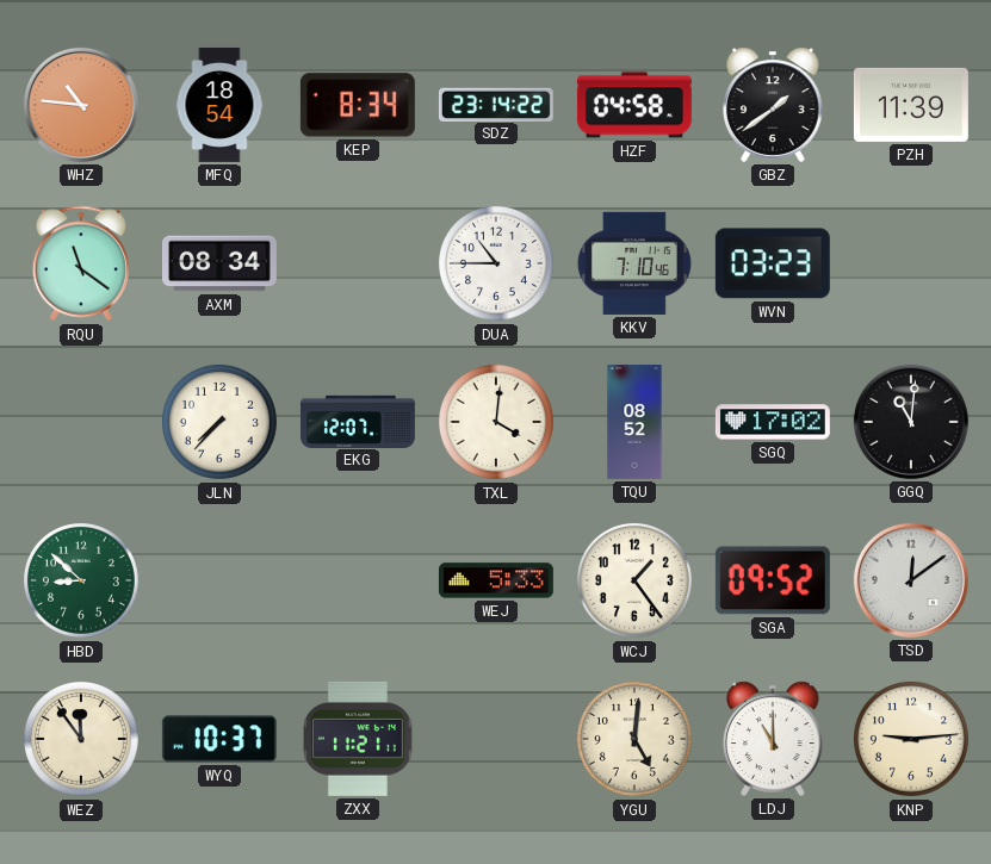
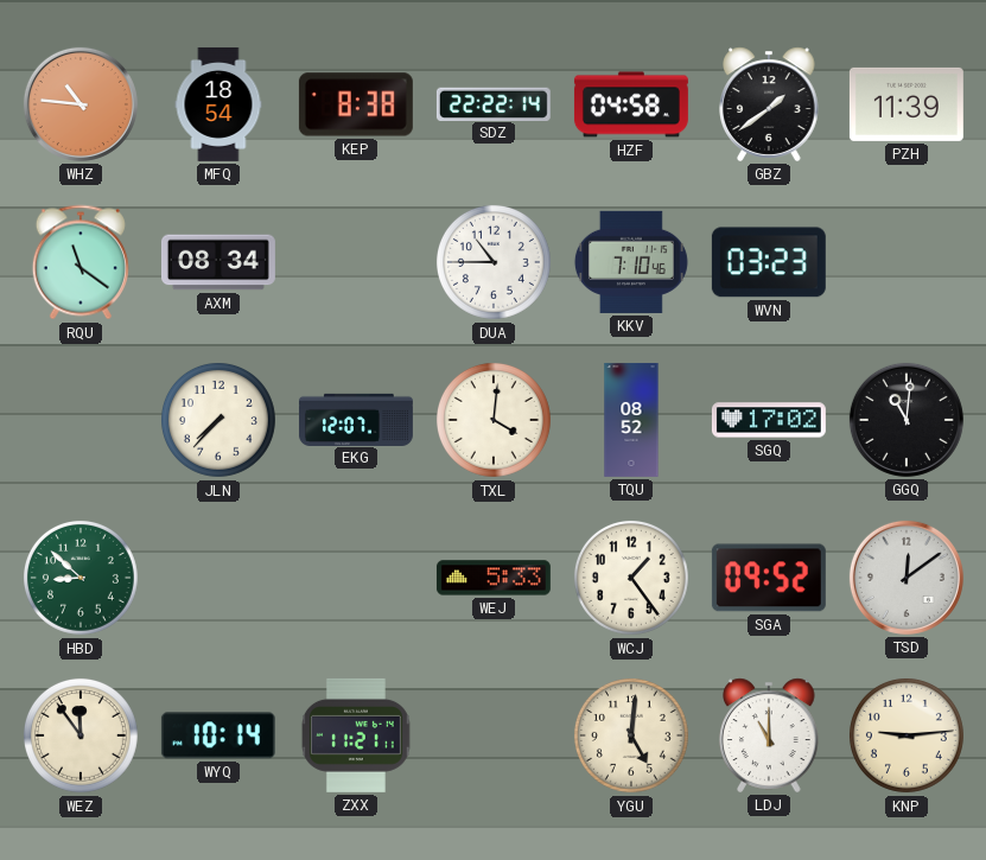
KEP: 8:34 -> 8:38
SDZ: 23:14 -> 22:22
WYQ: 10:37 -> 10:14
